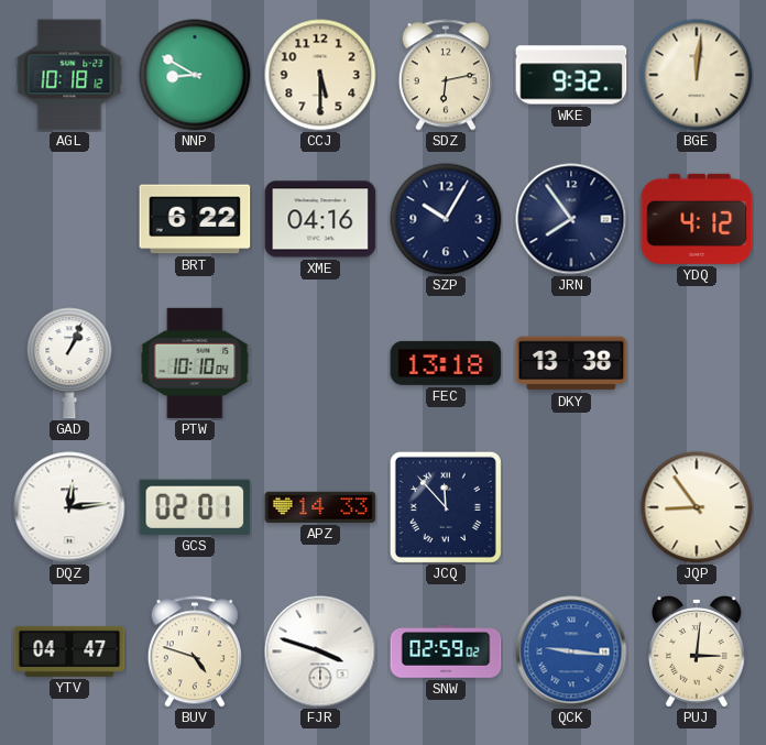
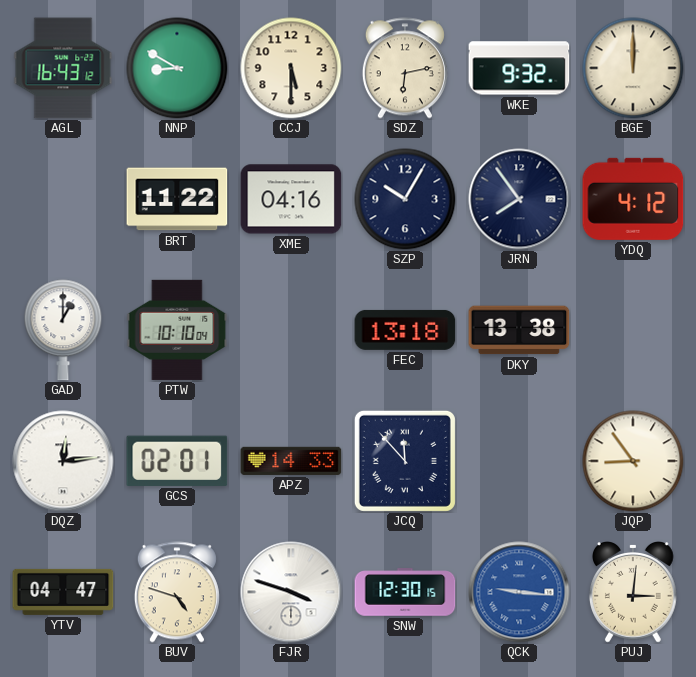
AGL: 10:18 -> 16:43
BGE: 12:01 -> 12:00
BRT: 6:22 -> 11:22
GAD: 1:04 -> 1:00
SNW: 02:59 -> 12:30
